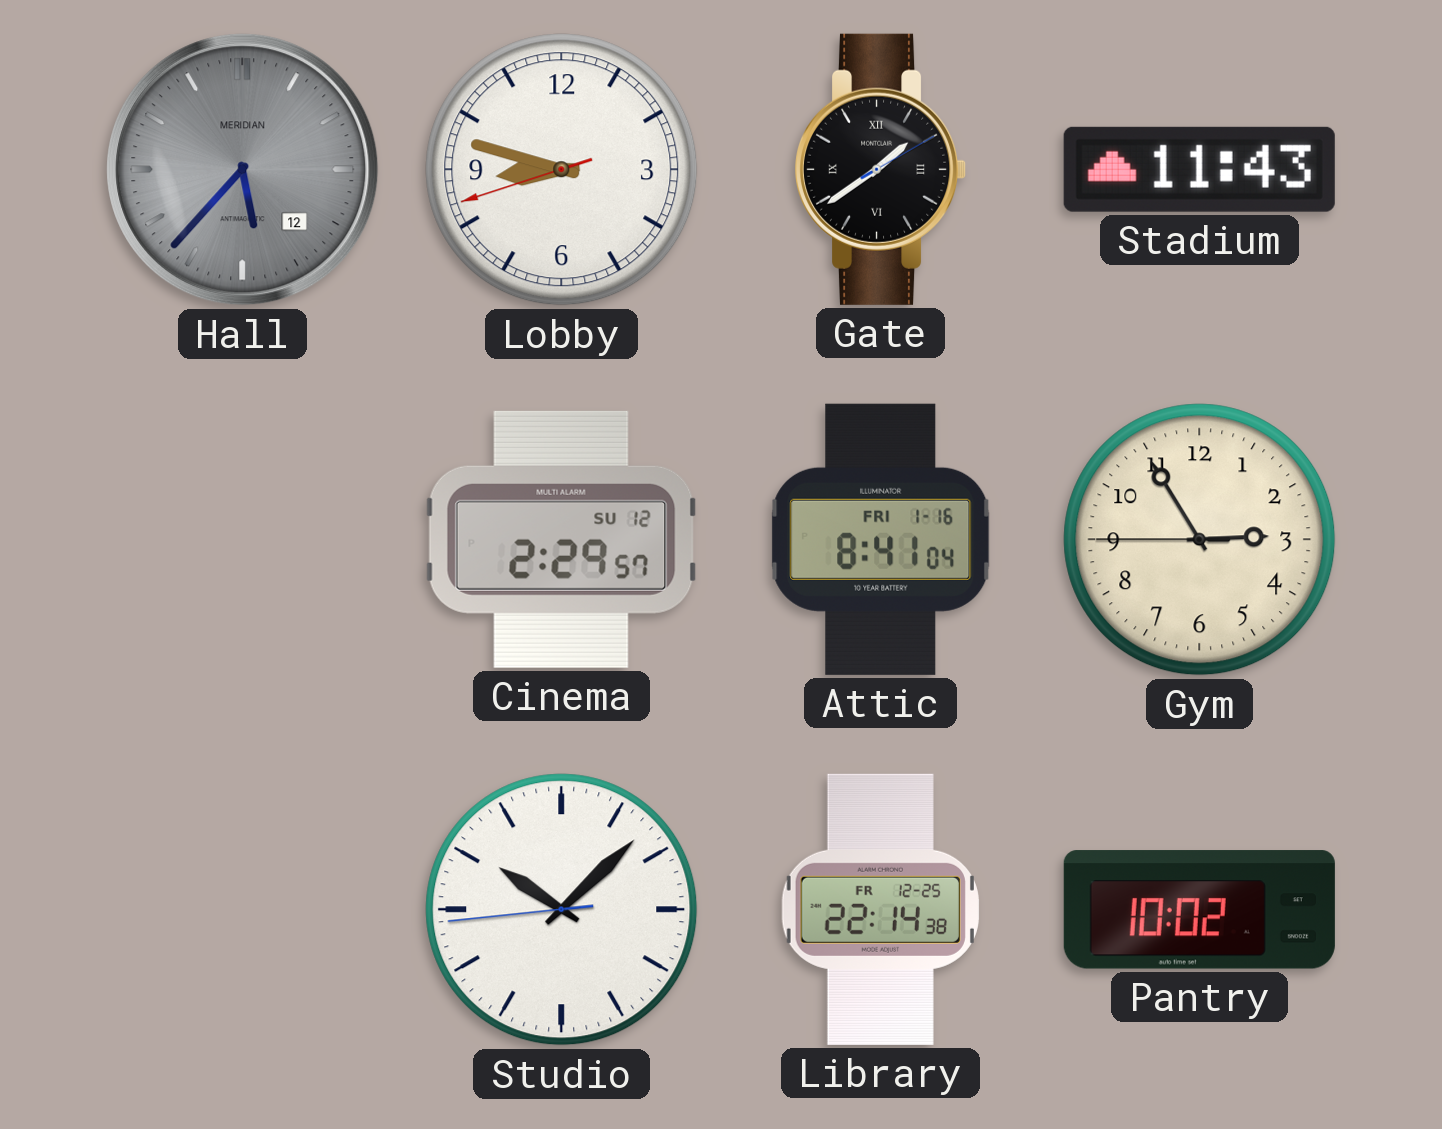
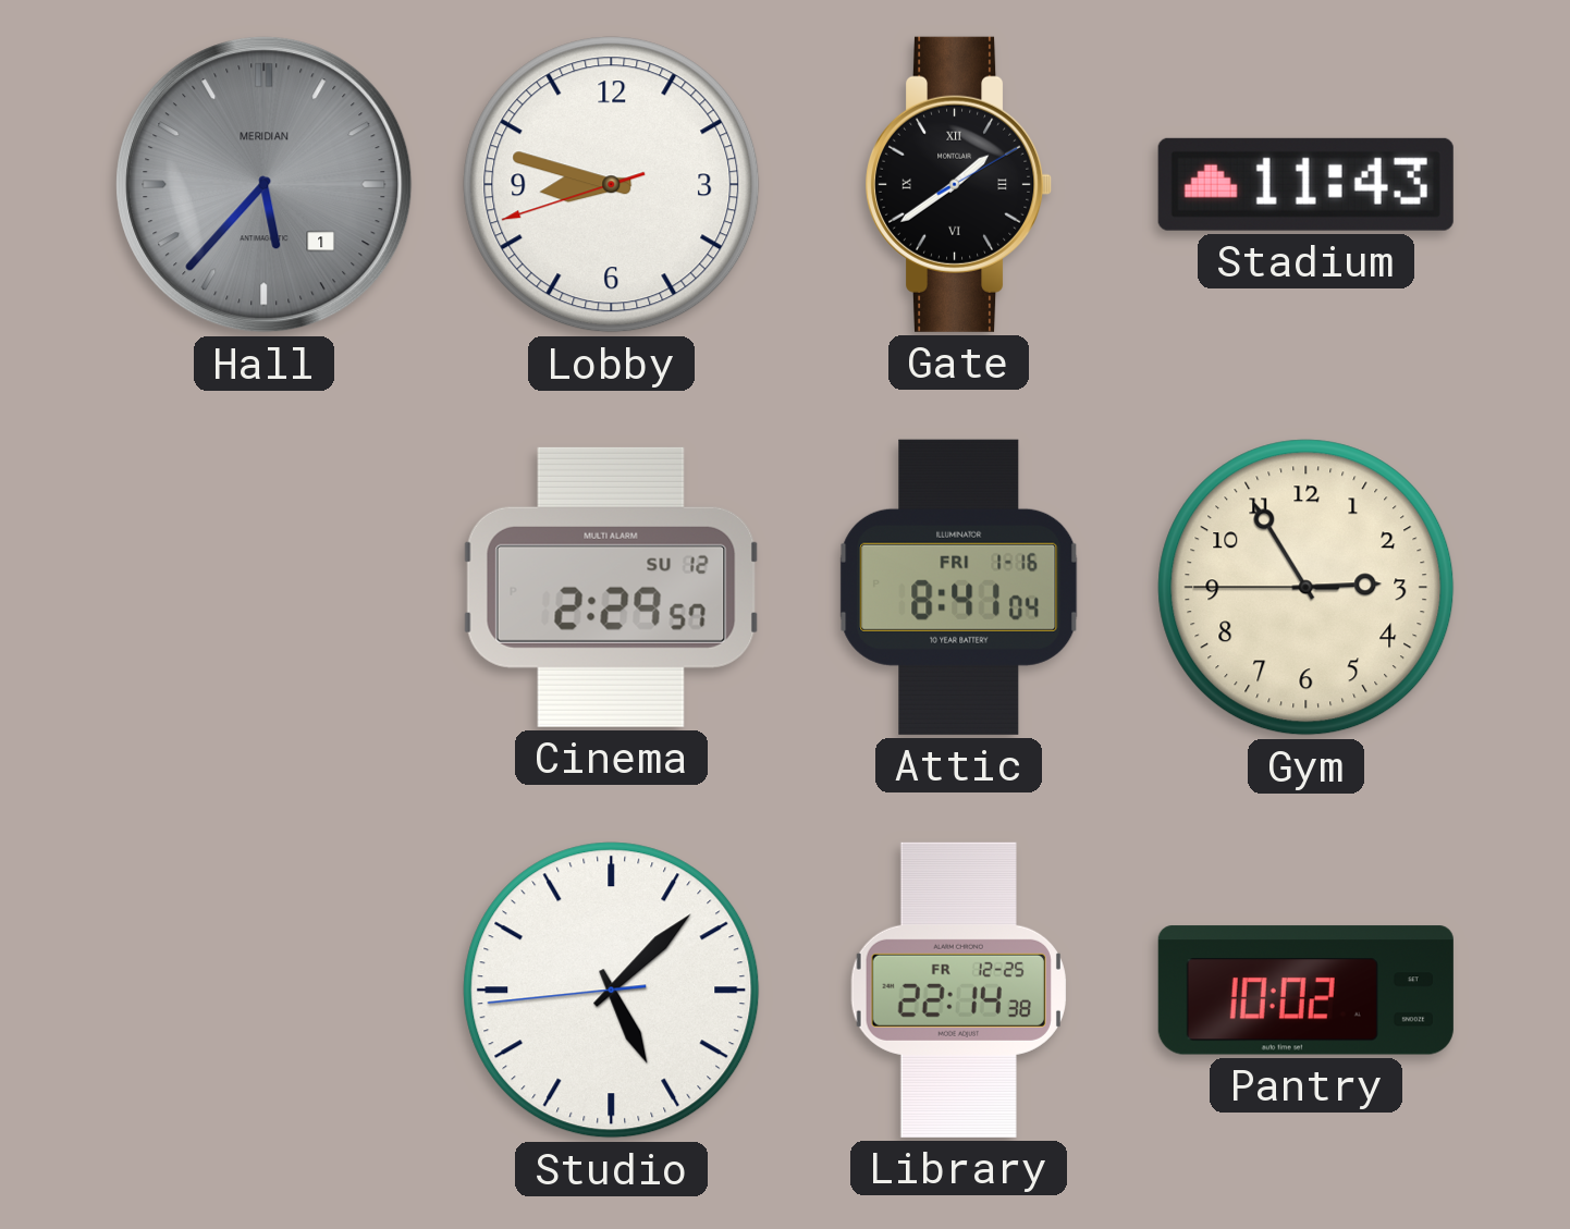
Hall date: 12 -> 1
Studio: 10:07 -> 5:07
